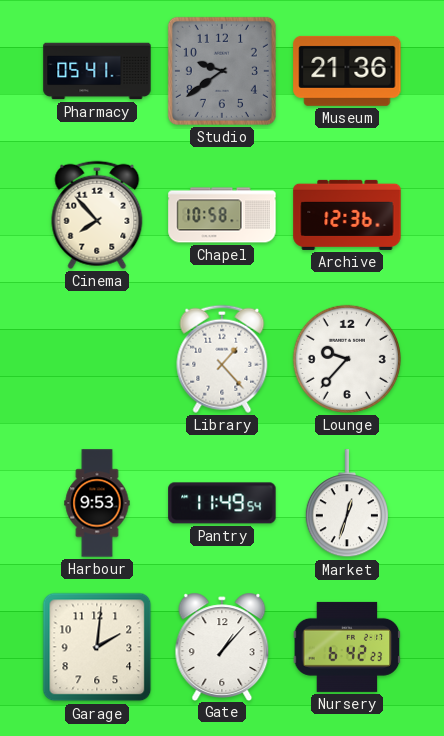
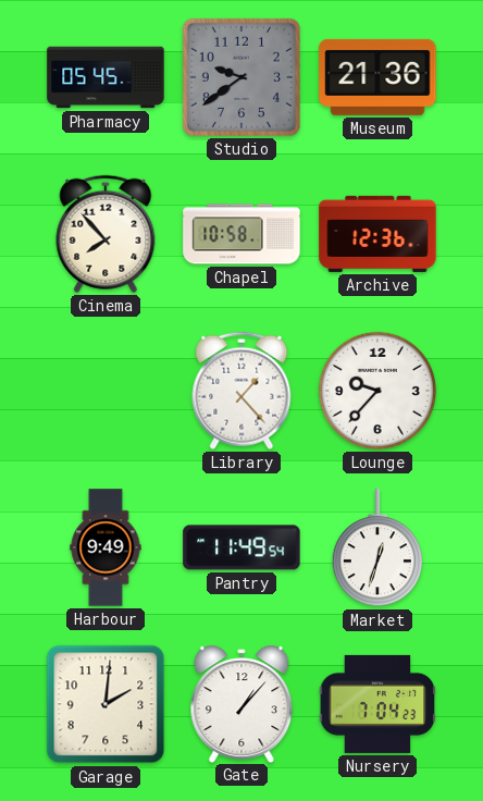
Pharmacy: 05:41 -> 05:45
Harbour: 9:53 -> 9:49
Nursery: 6:42 -> 7:04
